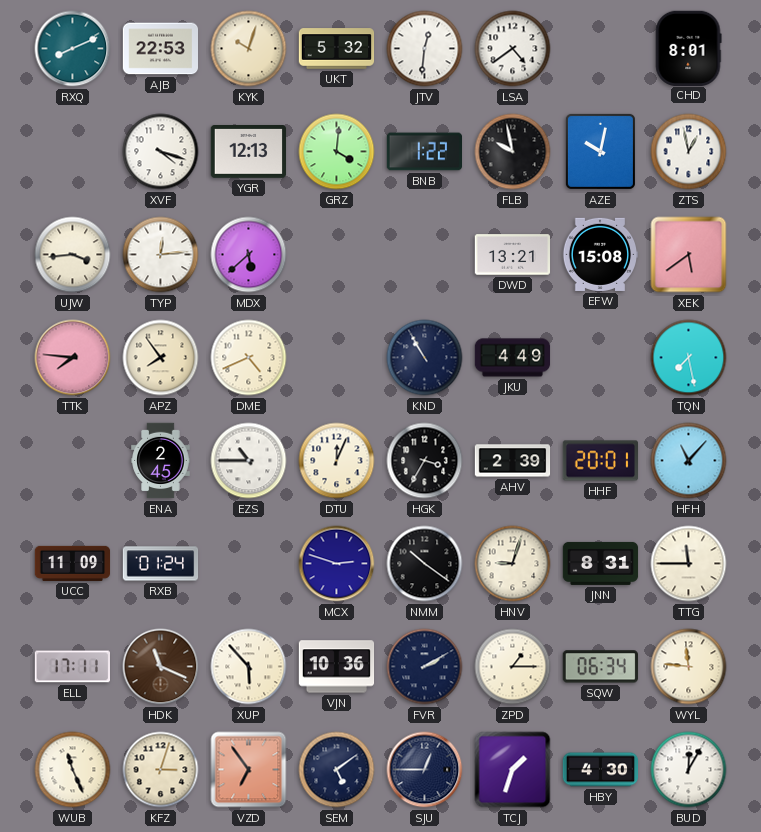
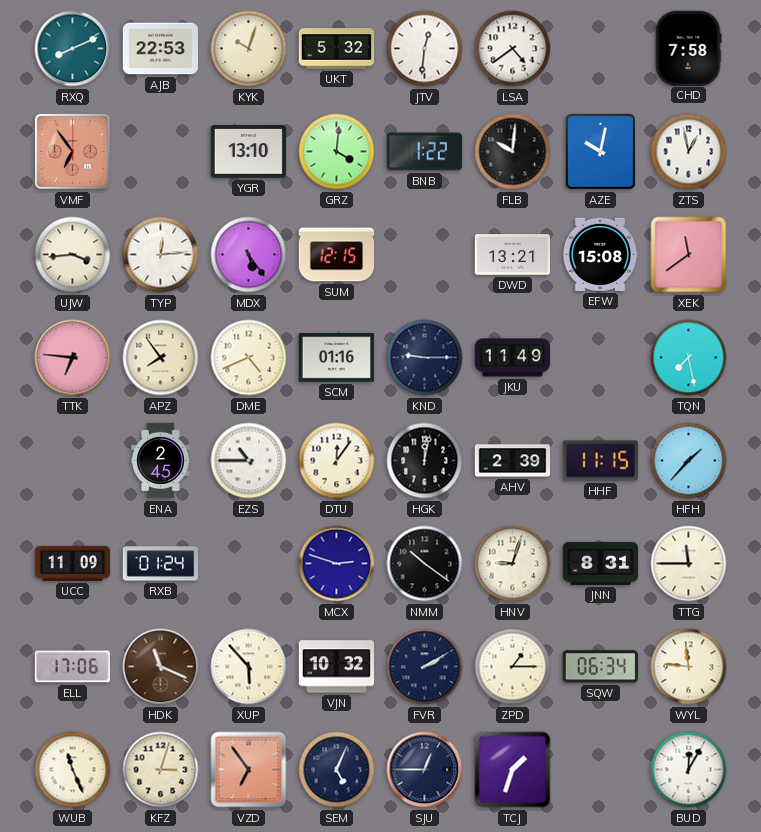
CHD: 8:01 -> 7:58
VMF: none -> 6:54
XVF: 4:18 -> none
YGR: 12:13 -> 13:10
FLB: 9:58 -> 10:01
MDX: 5:38 -> 5:24
SUM: none -> 12:15
XEK: 5:39 -> 11:39
TTK: 7:46 -> 6:46
SCM: none -> 01:16
KND: 10:55 -> 9:15
JKU: 4:49 -> 11:49
DTU: 12:04 -> 12:06
HGK: 3:35 -> 12:02
HHF: 20:01 -> 11:15
HFH: 11:07 -> 1:37
ELL: 17:11 -> 17:06
VJN: 10:36 -> 10:32
SEM: 5:09 -> 5:04
HBY: 4:30 -> none
